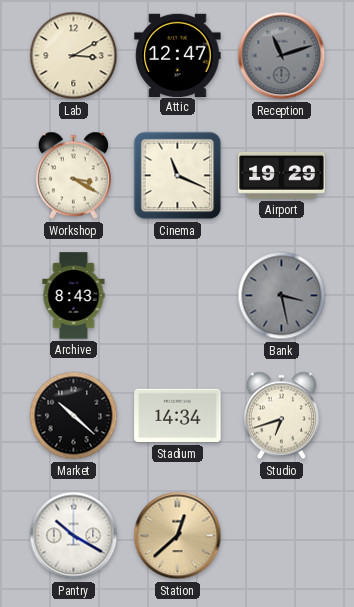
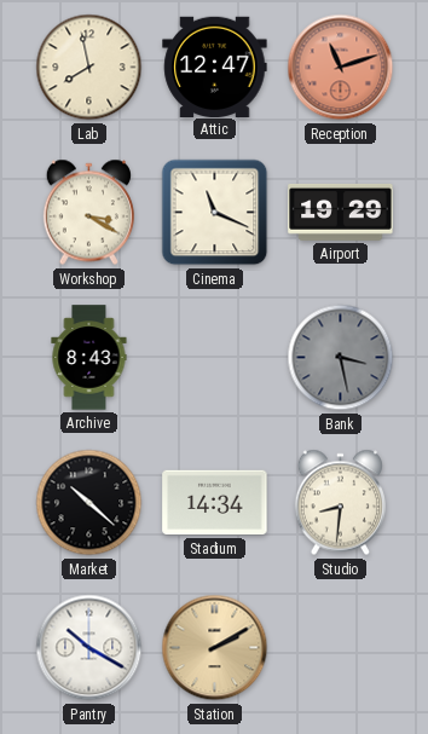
Lab: 3:10 -> 7:58
Reception dial: grey -> salmon
Studio: 6:42 -> 8:31
Station: 12:38 -> 2:10
